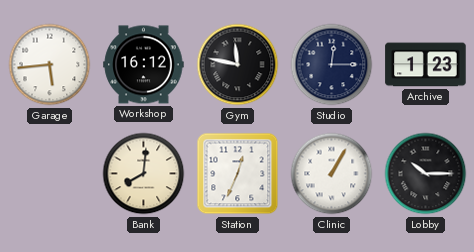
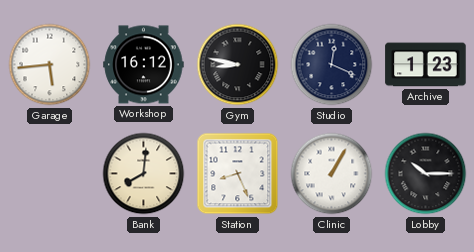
Gym: 11:47 -> 8:47
Studio: 12:15 -> 12:19
Station: 12:34 -> 8:26
